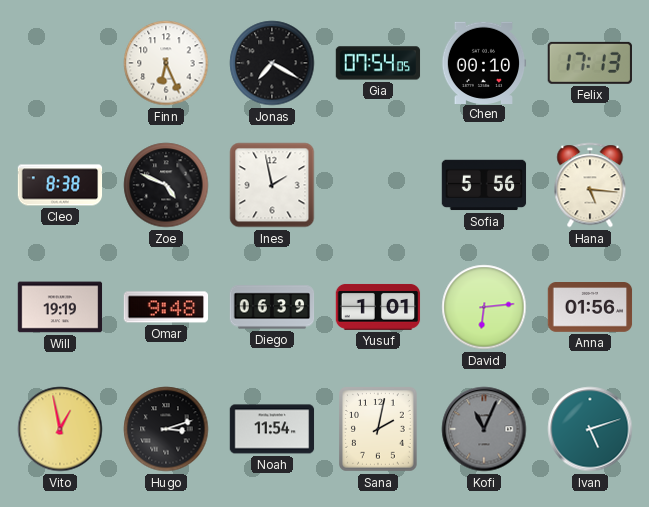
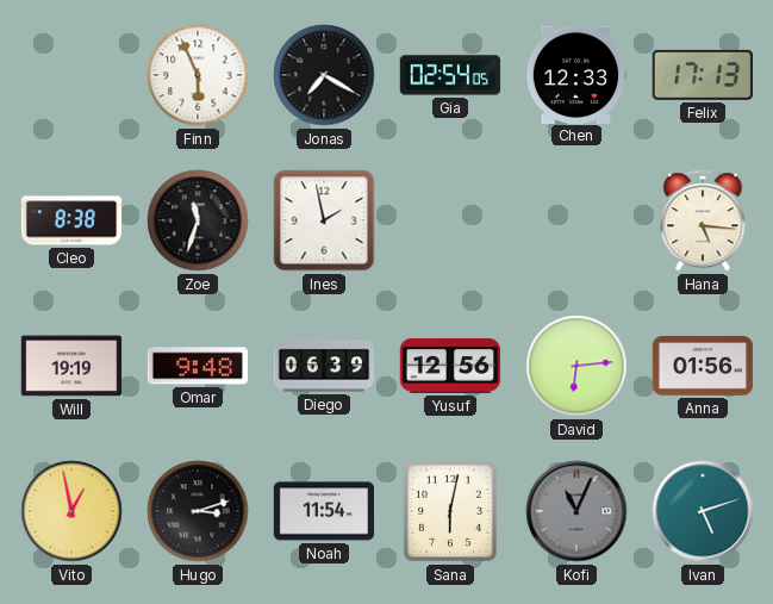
Finn: 6:26 -> 5:56
Gia: 07:54 -> 02:54
Chen: 00:10 -> 12:33
Zoe: 4:49 -> 11:33
Sofia: 5:56 -> none
Yusuf: 1:01 -> 12:56
Sana: 2:02 -> 6:02
